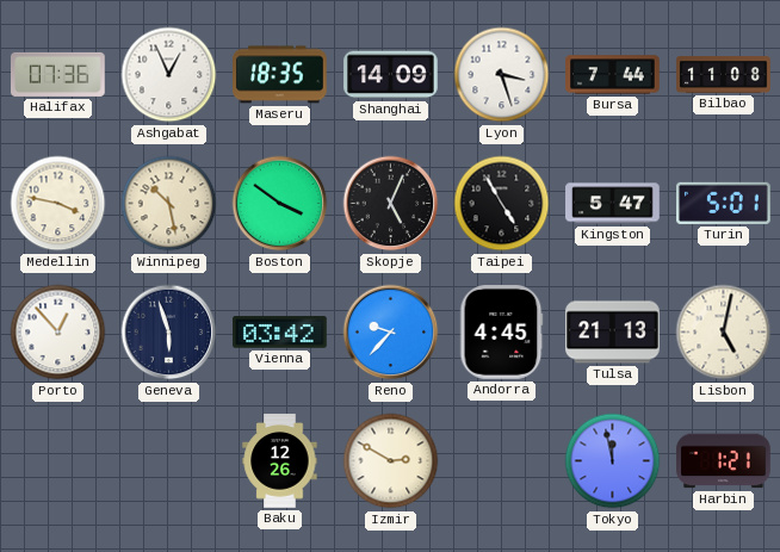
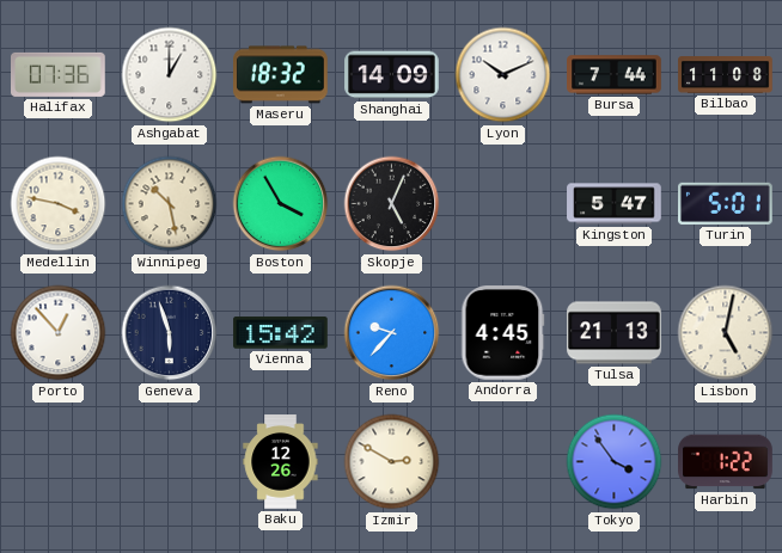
Ashgabat: 12:56 -> 1:00
Maseru: 18:35 -> 18:32
Lyon: 3:27 -> 10:11
Boston: 3:51 -> 3:55
Taipei: 4:55 -> none
Vienna: 03:42 -> 15:42
Tokyo: 11:58 -> 3:54
Harbin: 1:21 -> 1:22
